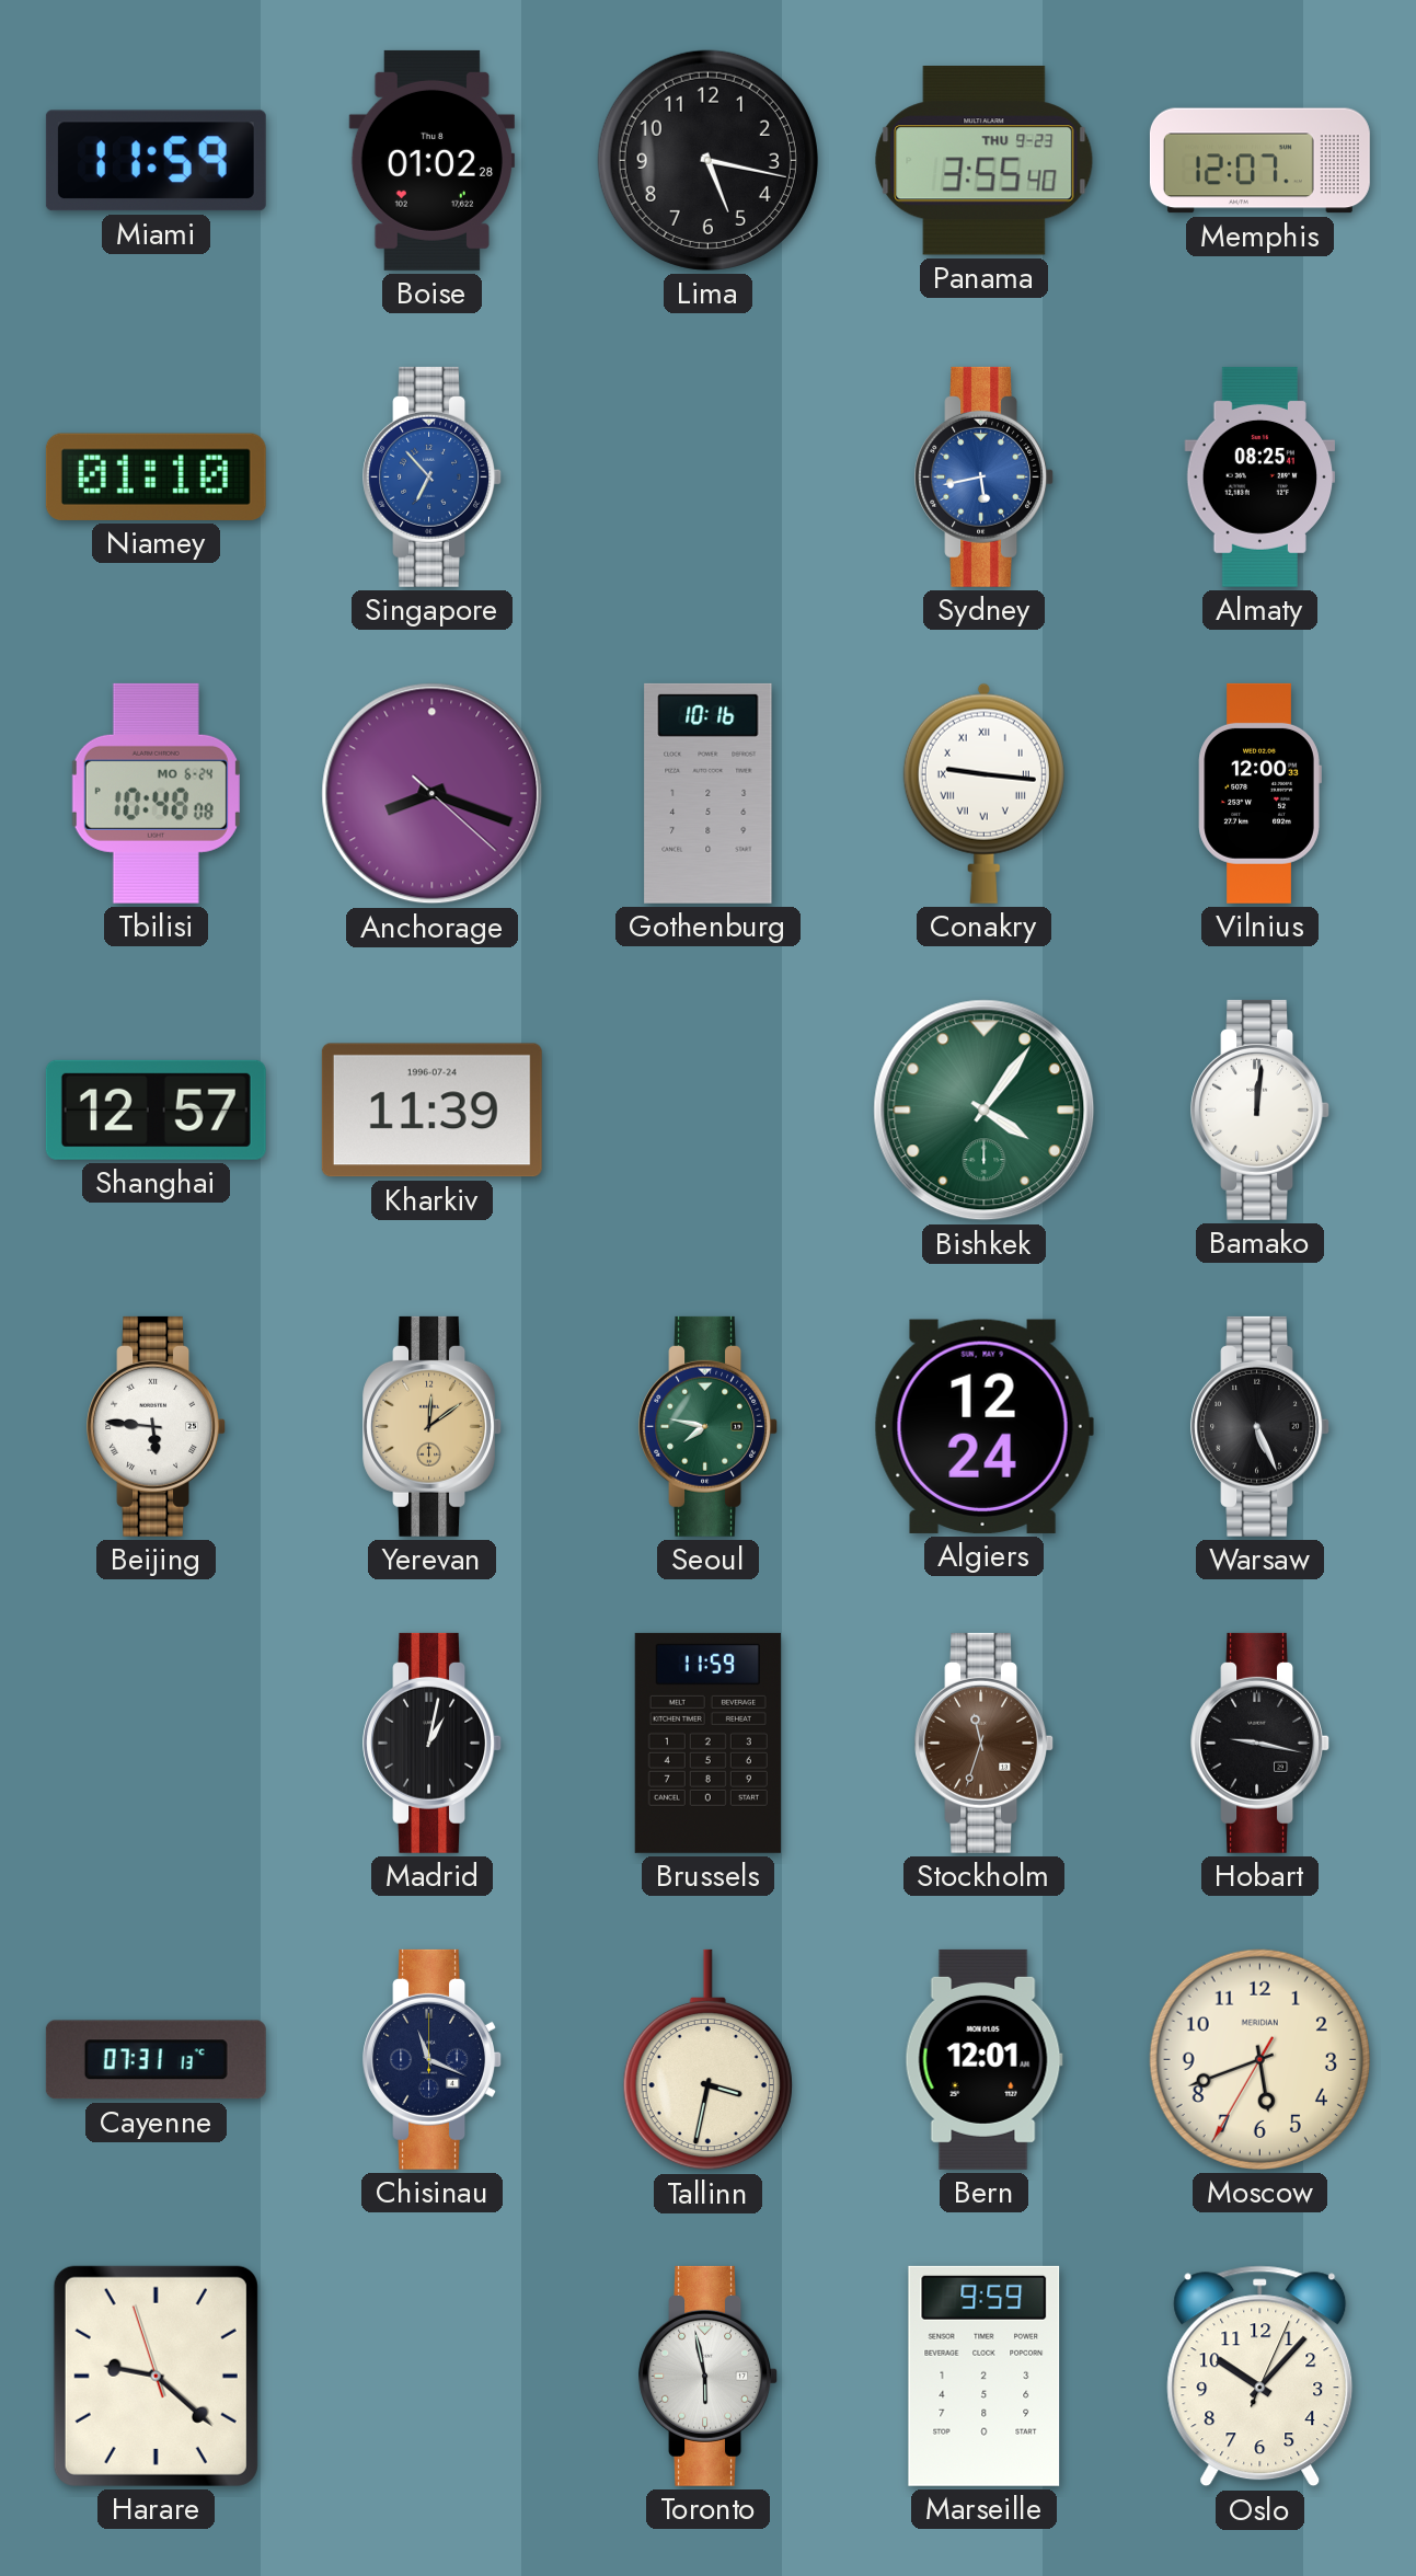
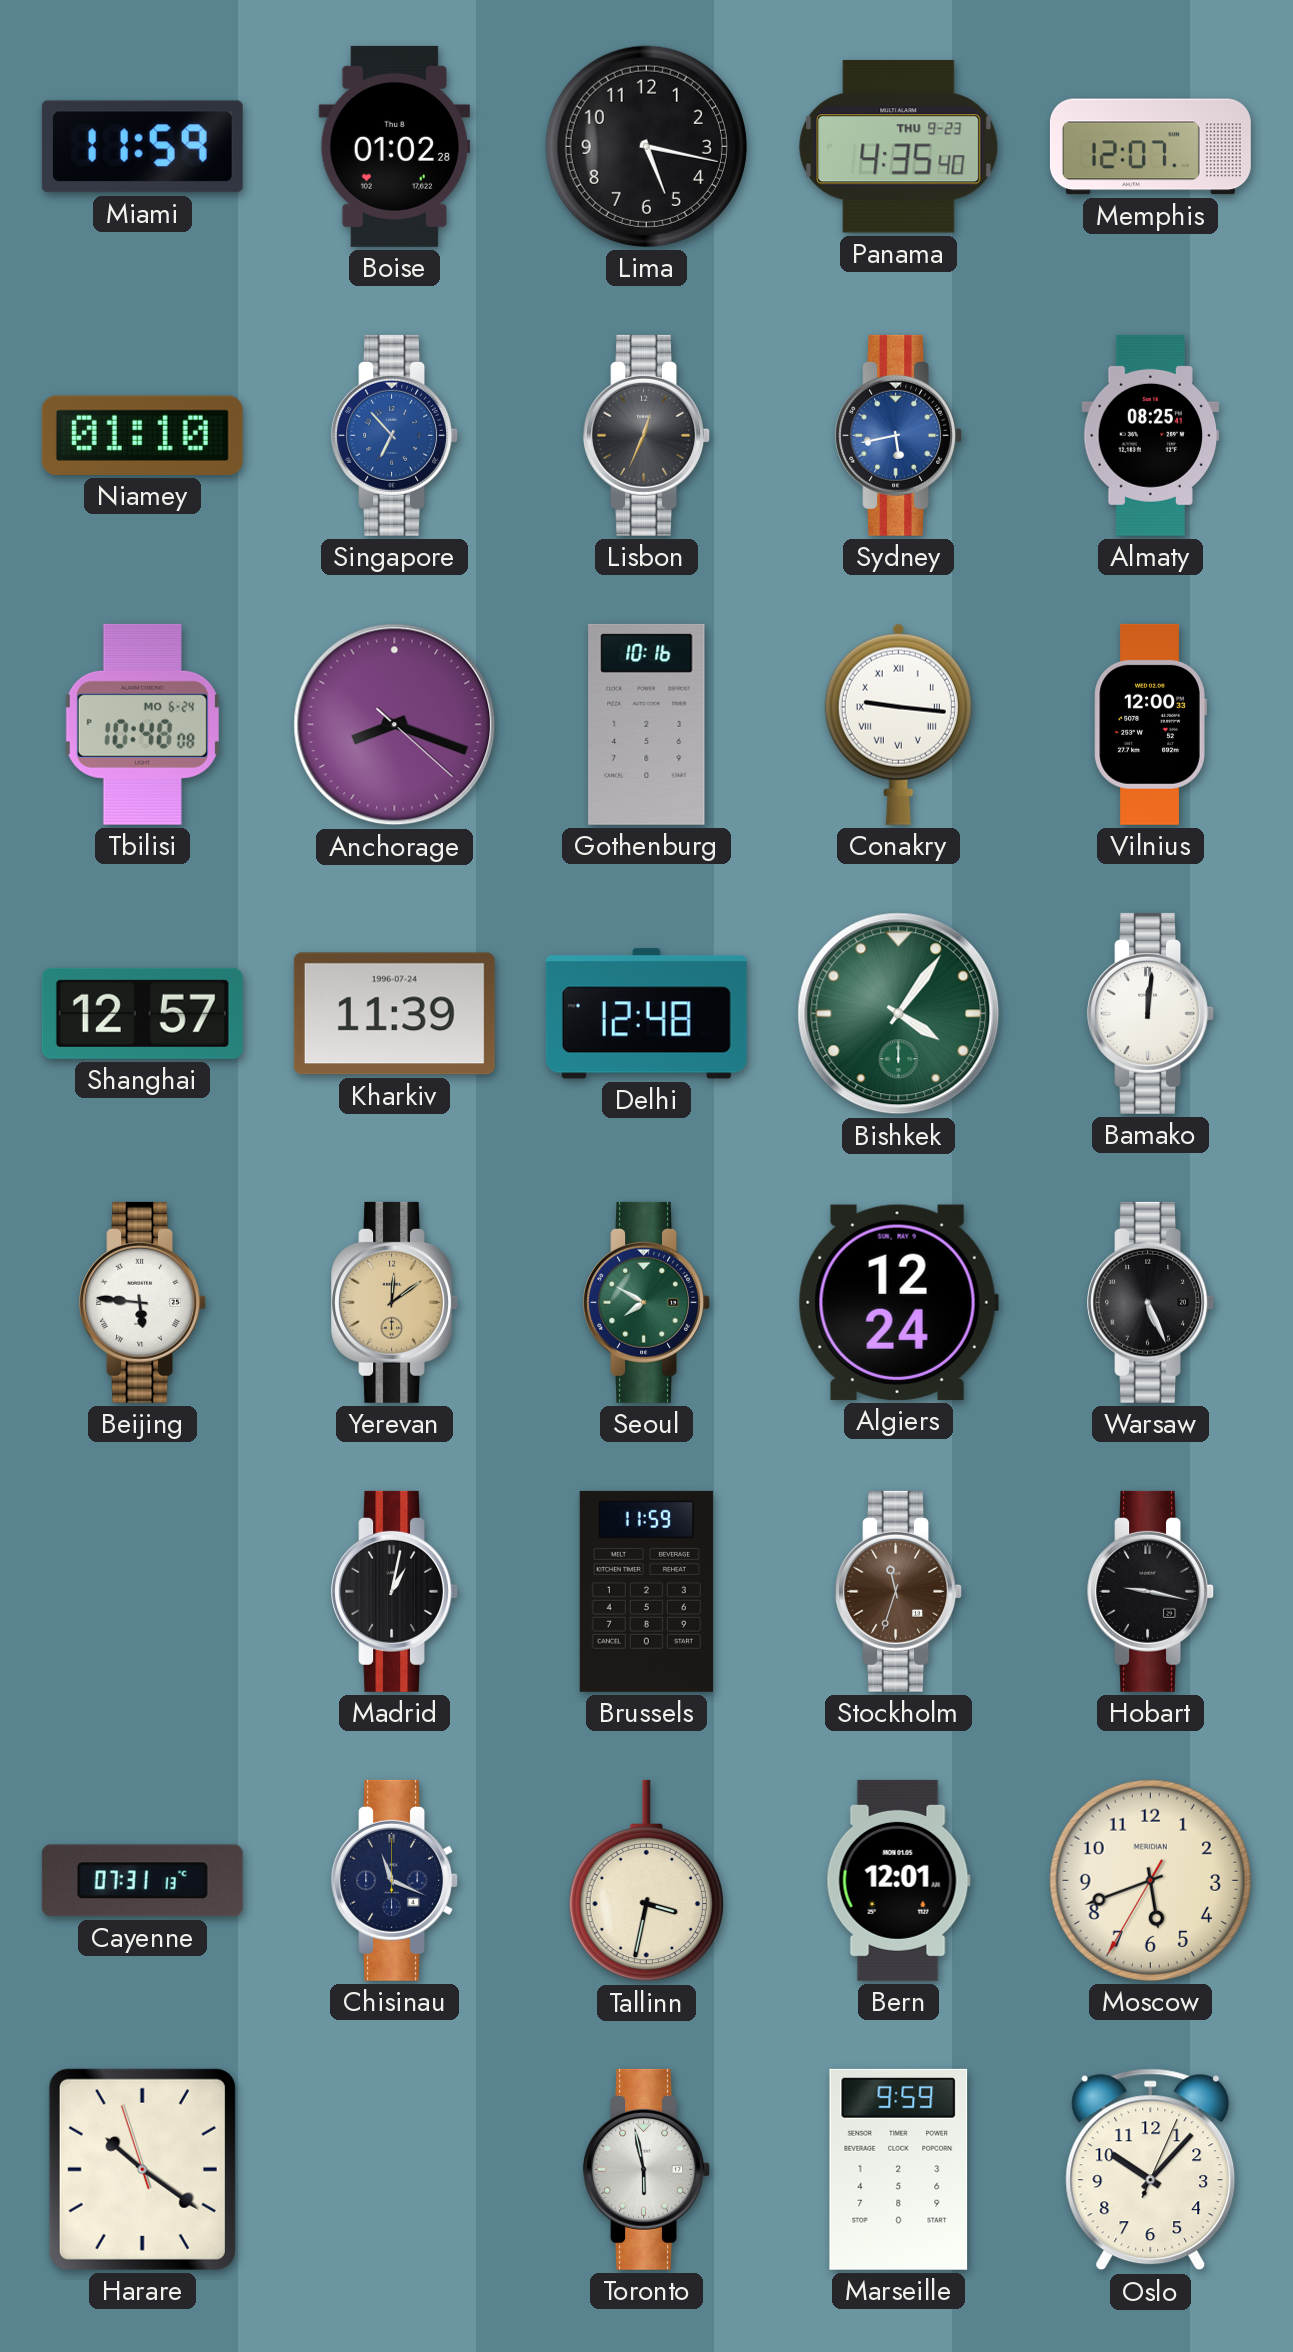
Panama: 3:55 -> 4:35
Lisbon: none -> 12:34
Delhi: none -> 12:48
Seoul: 7:47 -> 7:50
Harare: 9:21 -> 10:20
